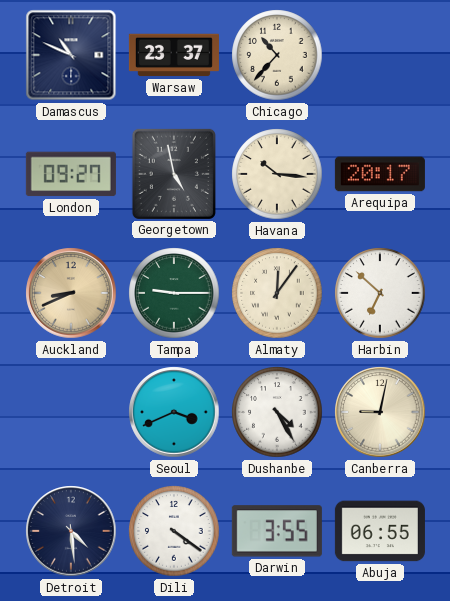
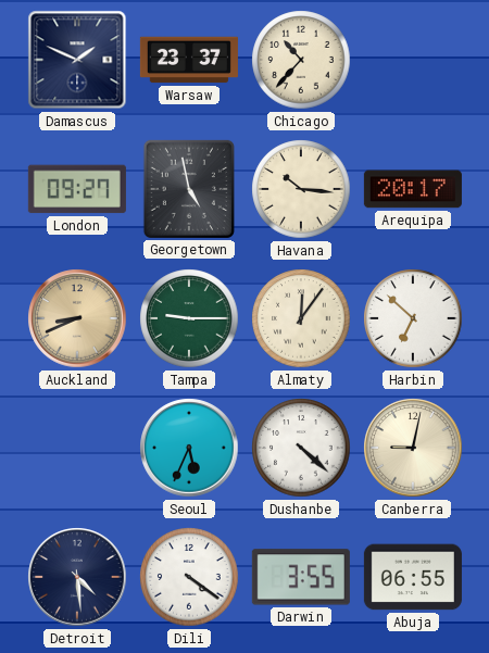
Damascus: 10:49 -> 1:49
Seoul: 3:41 -> 5:34
Dushanbe: 4:25 -> 4:22
